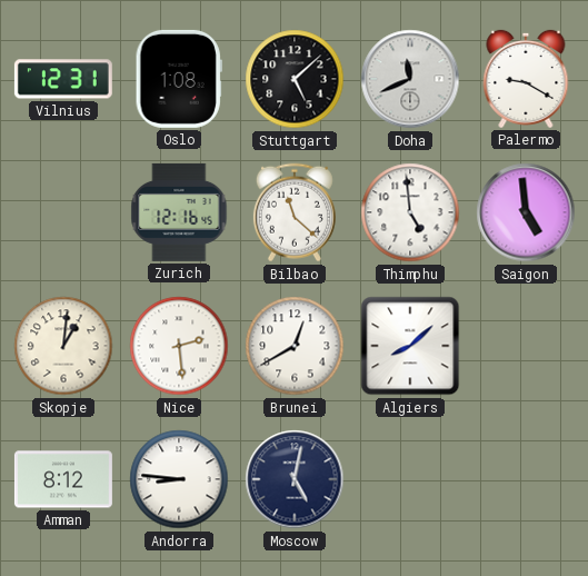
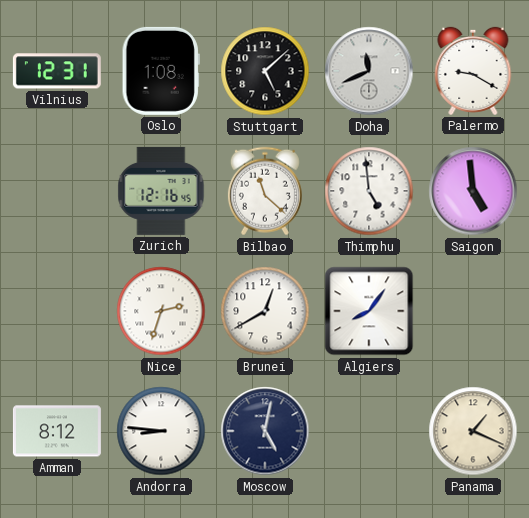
Skopje: 1:01 -> none
Nice: 2:29 -> 2:33
Algiers: 8:08 -> 8:06
Panama: none -> 1:19
